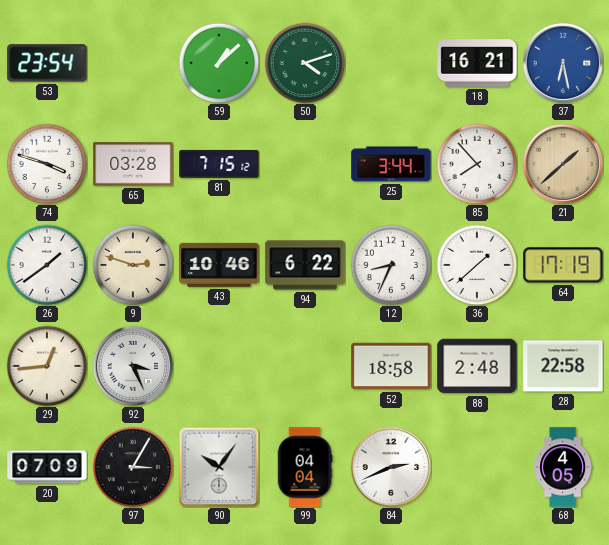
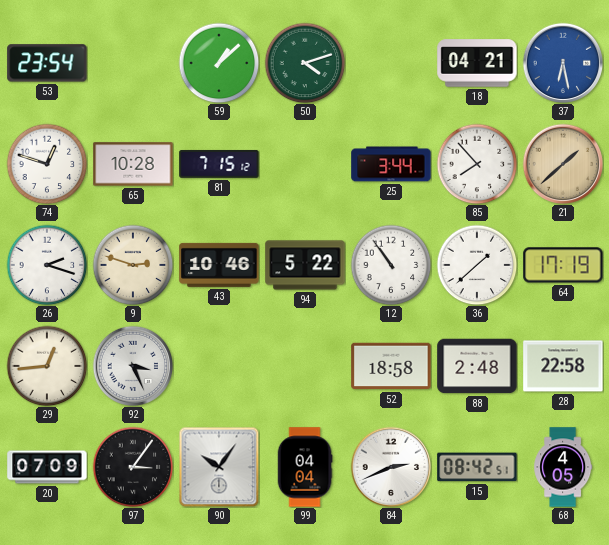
18: 16:21 -> 04:21
74: 3:48 -> 12:48
65: 03:28 -> 10:28
26: 1:39 -> 2:18
94: 6:22 -> 5:22
12: 8:34 -> 10:54
97: 3:05 -> 3:06
15: none -> 08:42
